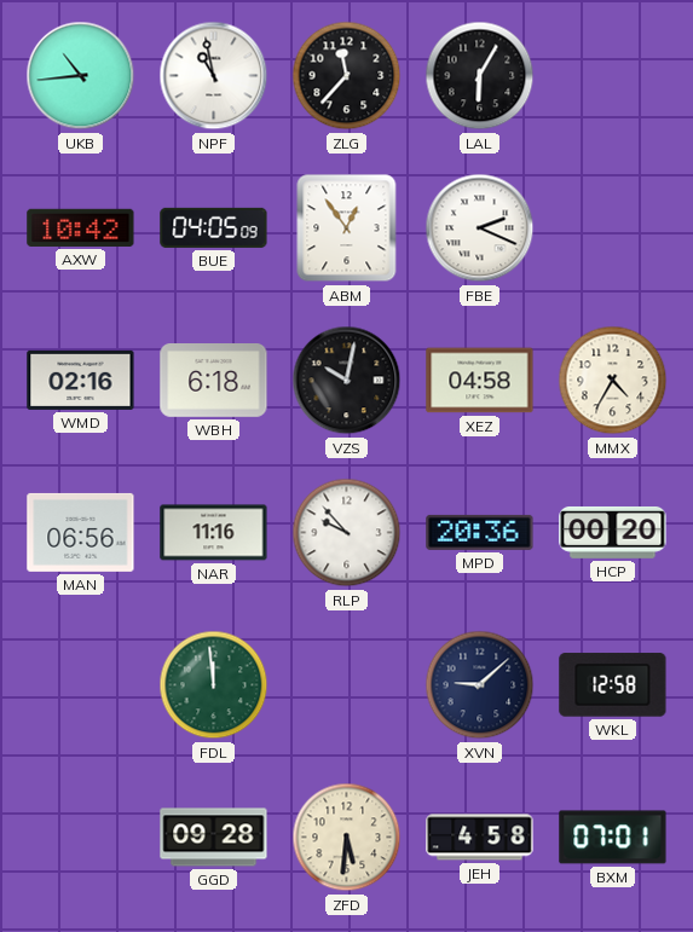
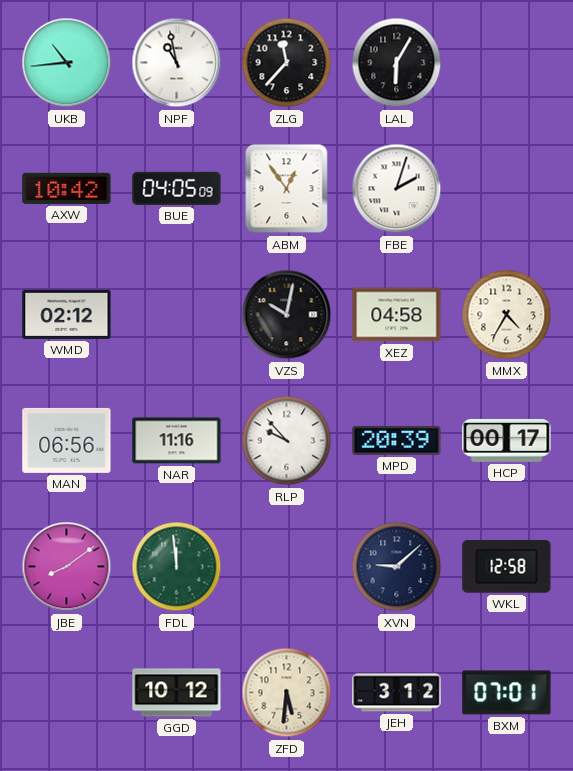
FBE: 2:19 -> 2:03
WMD: 02:16 -> 02:12
WBH: 6:18 -> none
MPD: 20:36 -> 20:39
HCP: 00:20 -> 00:17
JBE: none -> 8:09
GGD: 09:28 -> 10:12
JEH: 4:58 -> 3:12
